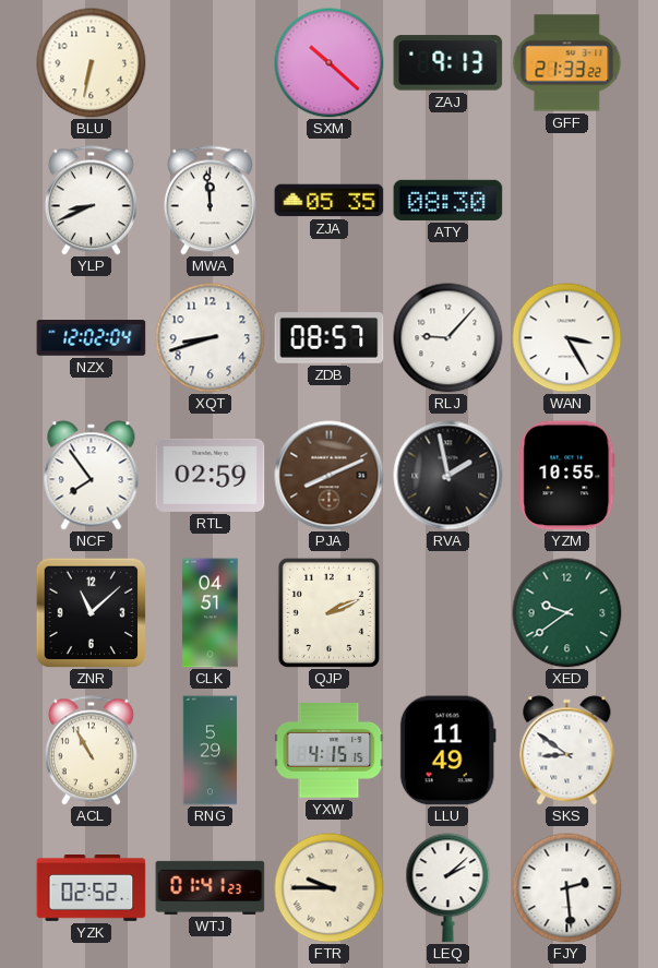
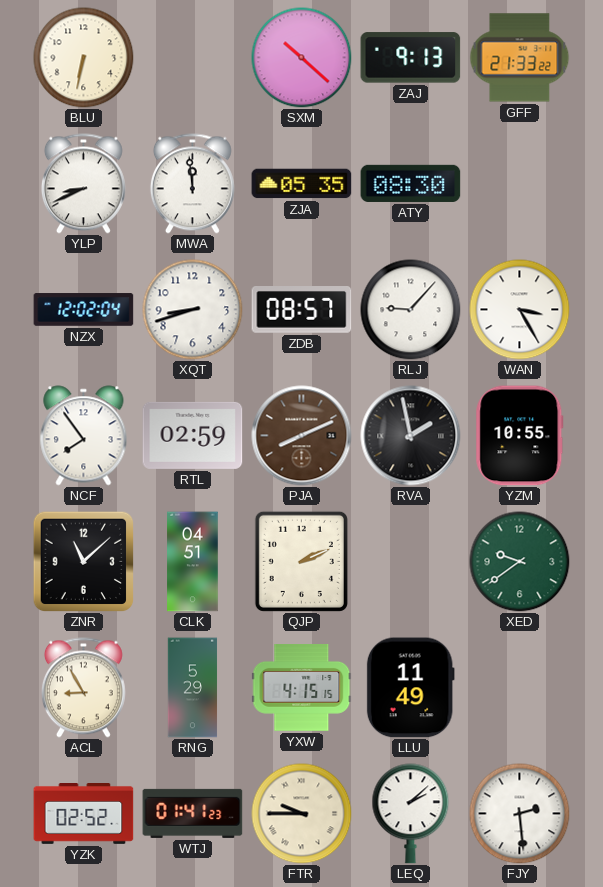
ACL: 10:55 -> 8:55
SKS: 8:51 -> none
